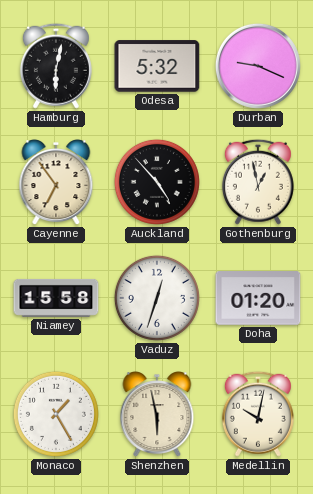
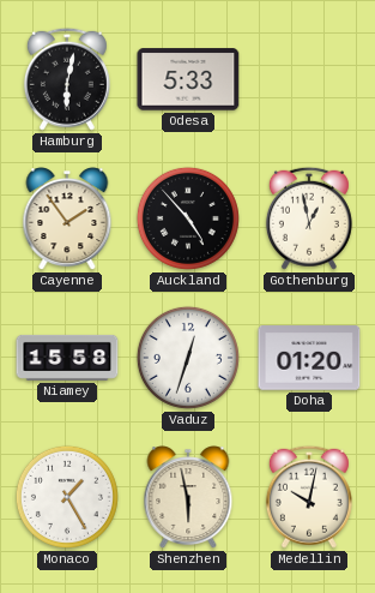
Odesa: 5:32 -> 5:33
Durban: 9:19 -> none
Cayenne: 6:54 -> 1:54
